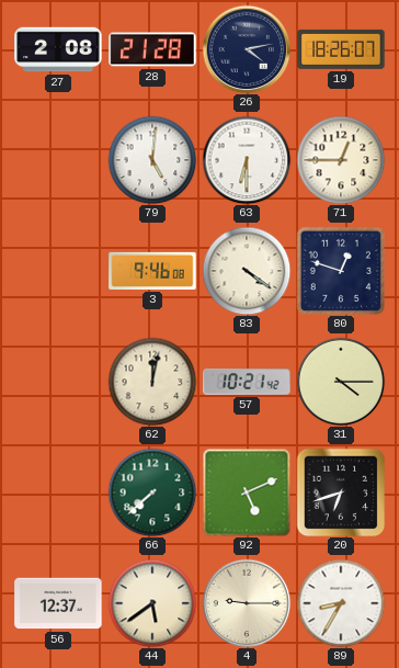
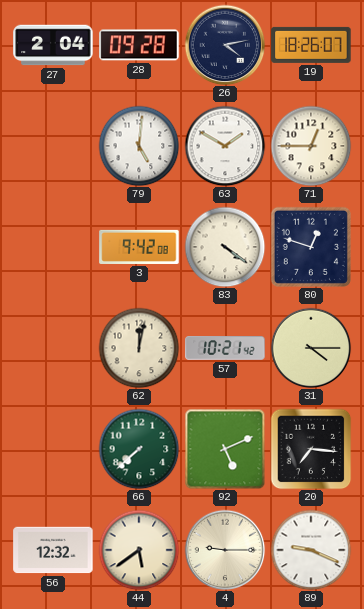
27: 2:08 -> 2:04
28: 21:28 -> 09:28
63: 6:30 -> 1:50
3: 9:46 -> 9:42
20: 6:42 -> 7:16
56: 12:37 -> 12:32
89: 8:35 -> 9:19
